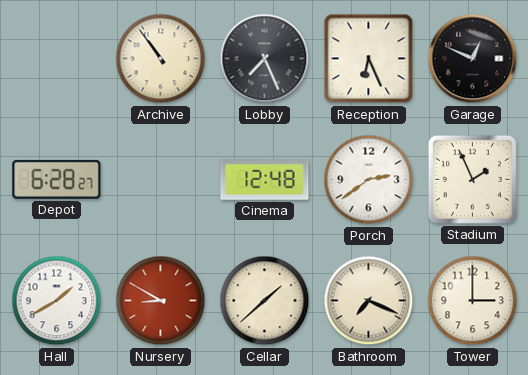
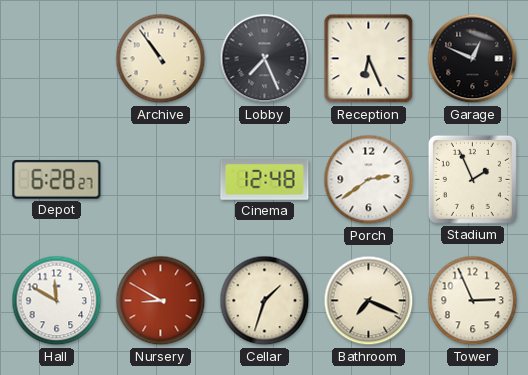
Hall: 1:40 -> 11:50
Cellar: 1:38 -> 1:33
Tower: 3:00 -> 2:56
